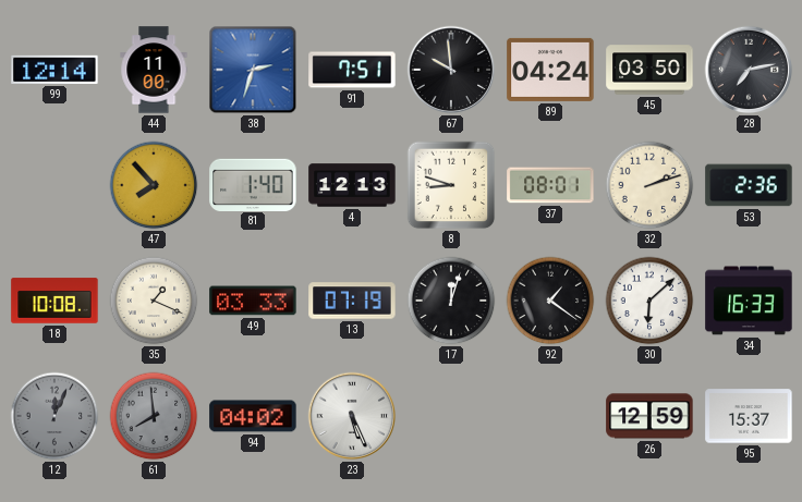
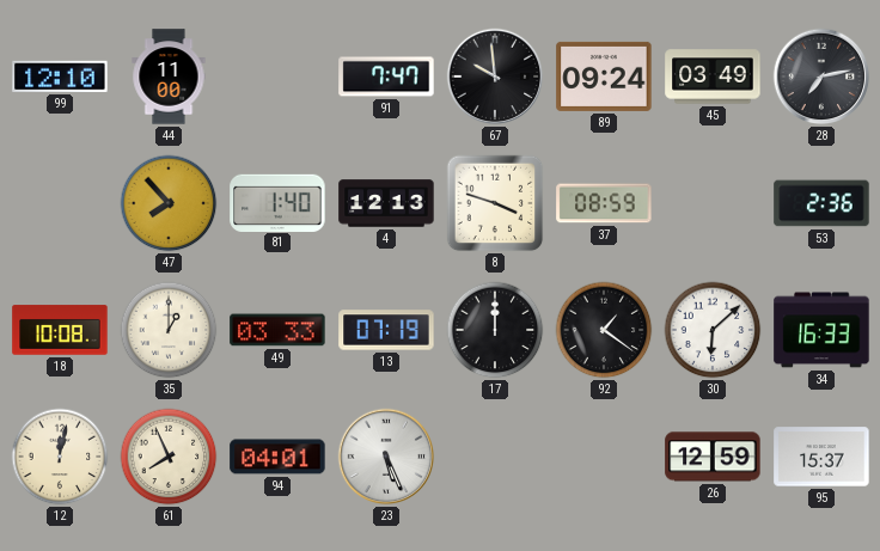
99: 12:14 -> 12:10
38: 2:33 -> none
91: 7:51 -> 7:47
89: 04:24 -> 09:24
45: 03:50 -> 03:49
8: 8:48 -> 3:48
37: 08:01 -> 08:59
32: 2:12 -> none
35: 1:19 -> 1:00
17: 12:03 -> 12:00
12: 12:04 -> 12:02
12 dial: grey -> cream
61: 7:59 -> 7:56
61 dial: grey -> cream
94: 04:02 -> 04:01
